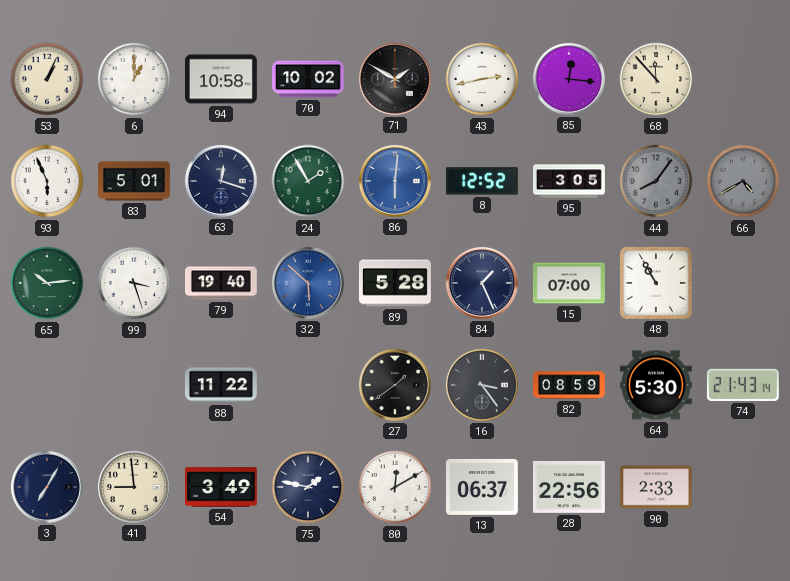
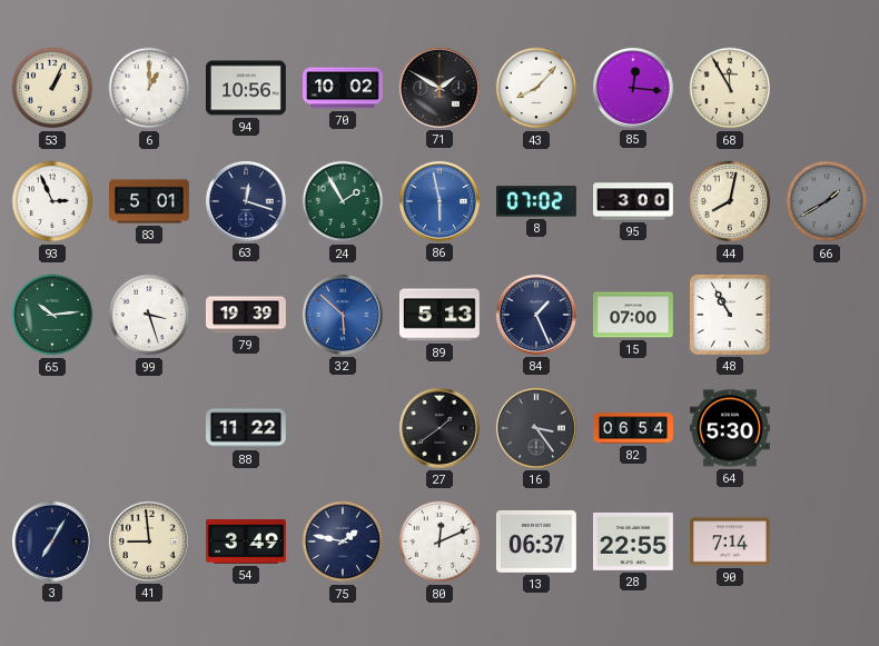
94: 10:58 -> 10:56
43: 2:43 -> 8:07
68: 11:53 -> 11:55
93: 5:56 -> 2:56
86: 6:01 -> 5:58
8: 12:52 -> 07:02
95: 3:05 -> 3:00
44: 8:06 -> 8:02
44 dial: grey -> cream
66: 4:40 -> 1:40
79: 19:40 -> 19:39
89: 5:28 -> 5:13
82: 08:59 -> 06:54
74: 21:43 -> none
80: 12:10 -> 12:11
28: 22:56 -> 22:55
90: 2:33 -> 7:14
